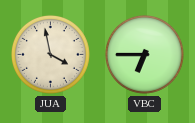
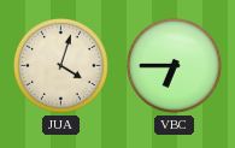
JUA: 3:58 -> 4:03
